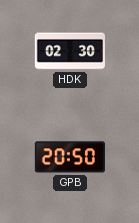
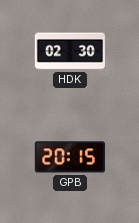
GPB: 20:50 -> 20:15
